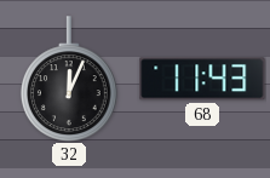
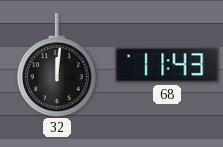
32: 12:04 -> 12:01
